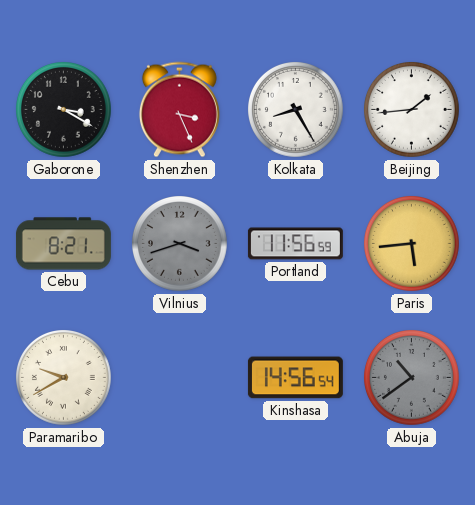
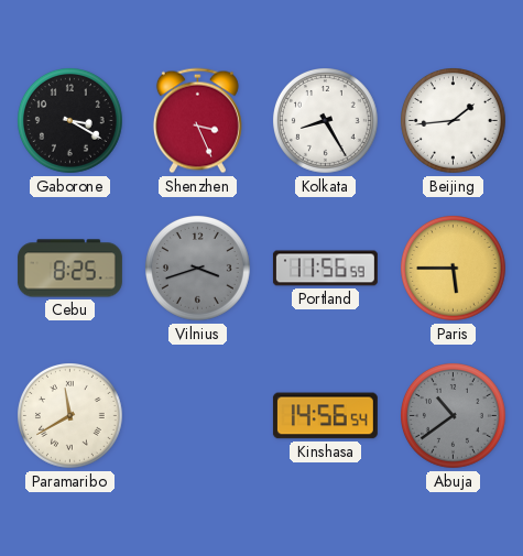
Cebu: 8:21 -> 8:25
Paris: 5:44 -> 5:45
Paramaribo: 9:40 -> 11:40
